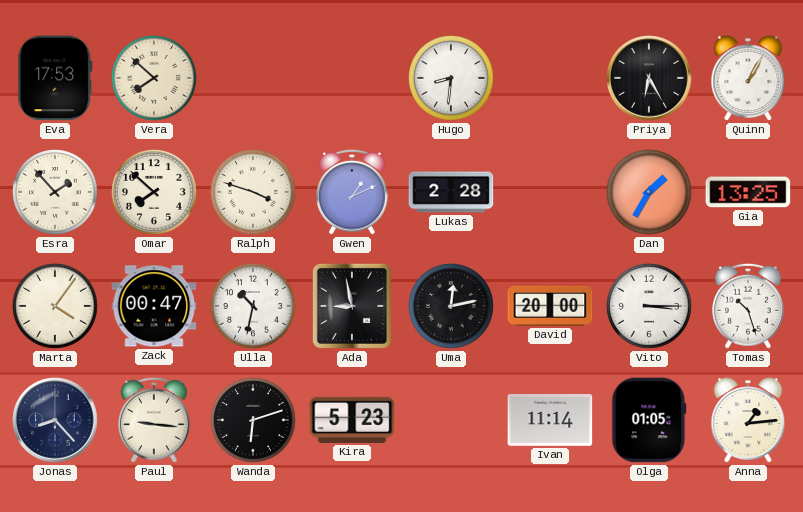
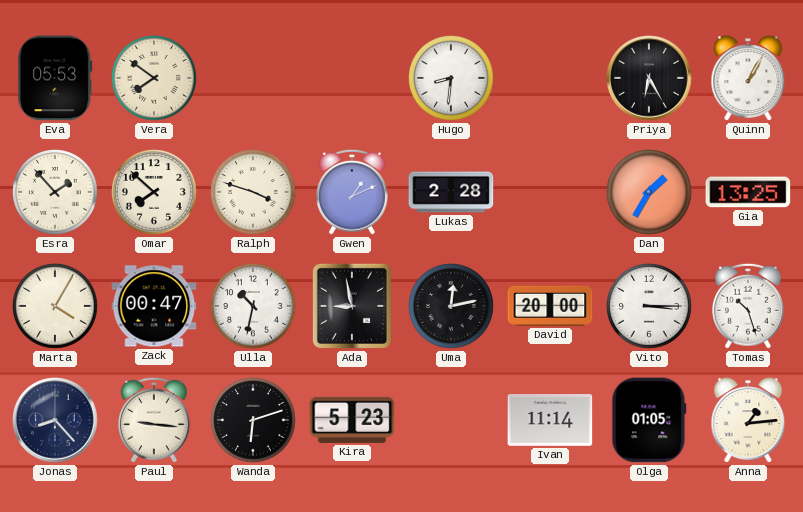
Eva: 17:53 -> 05:53
Vera: 7:52 -> 7:51
Marta: 4:06 -> 4:05
